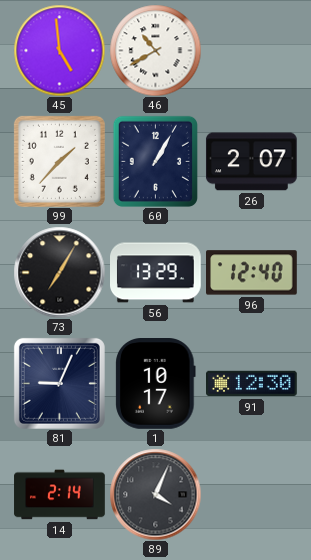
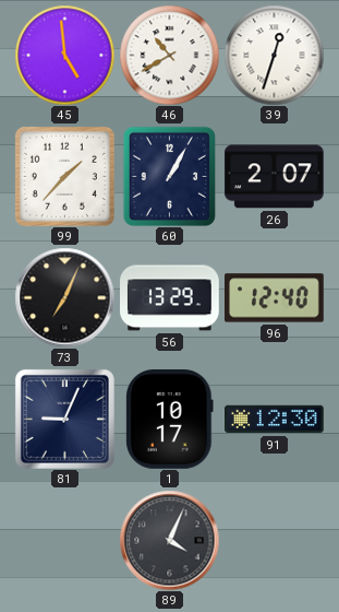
39: none -> 12:33
73: 7:05 -> 7:04
14: 2:14 -> none
